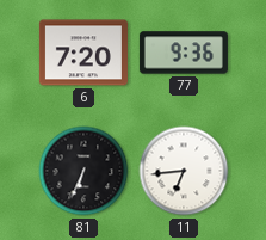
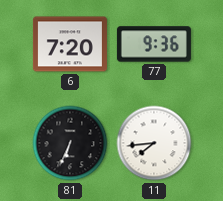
11: 6:44 -> 7:44
